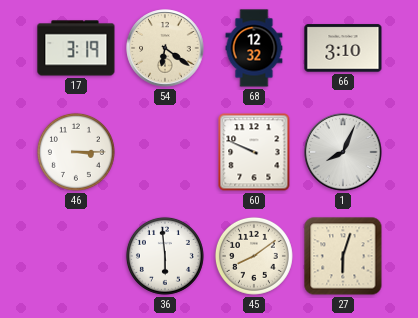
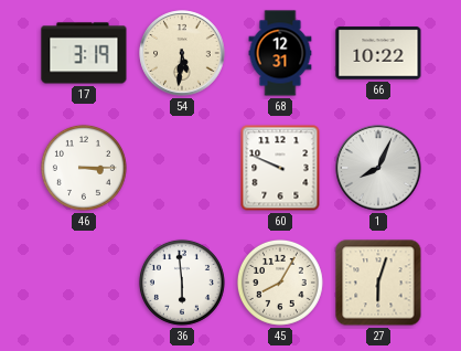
54: 6:21 -> 5:31
68: 12:32 -> 12:31
66: 3:10 -> 10:22
45: 8:09 -> 8:05
